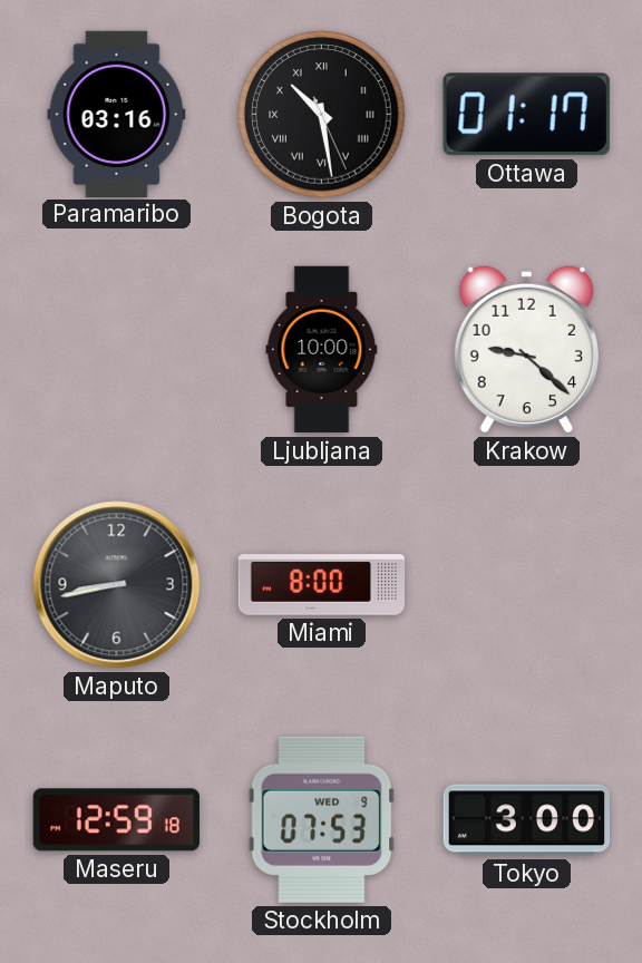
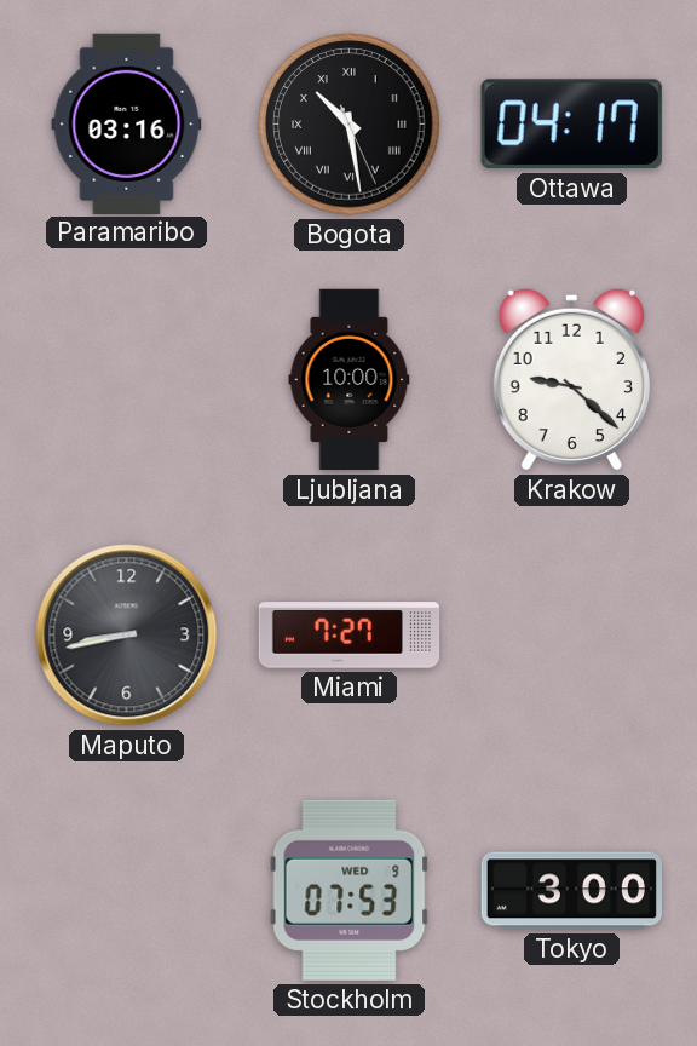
Ottawa: 01:17 -> 04:17
Miami: 8:00 -> 7:27
Maseru: 12:59 -> none
